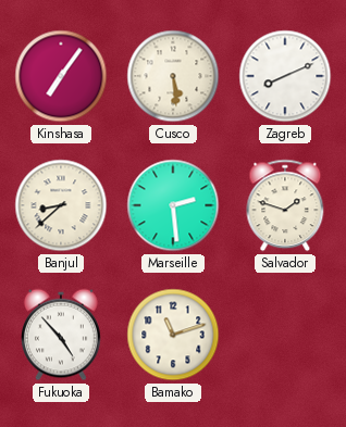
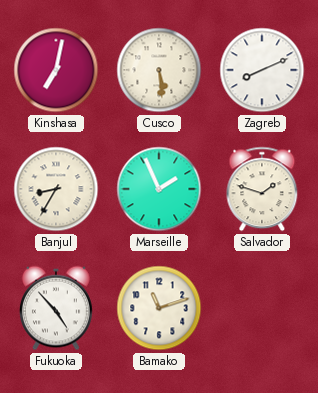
Kinshasa: 7:06 -> 7:02
Banjul: 8:38 -> 8:35
Marseille: 2:29 -> 1:56
